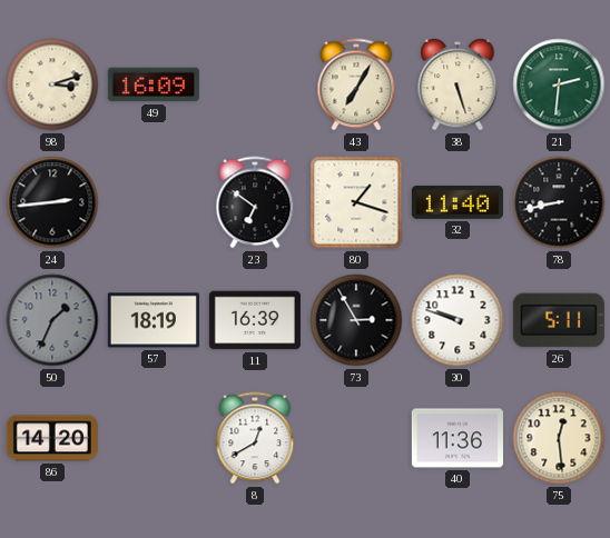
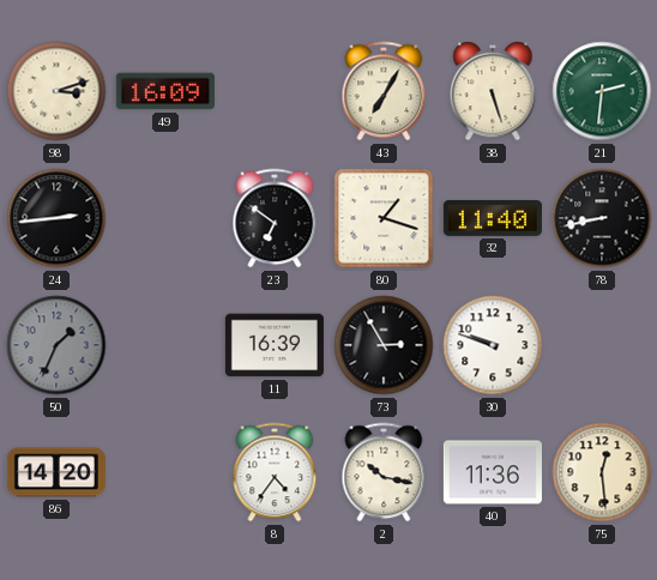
57: 18:19 -> none
26: 5:11 -> none
8: 12:40 -> 4:36
2: none -> 10:17
